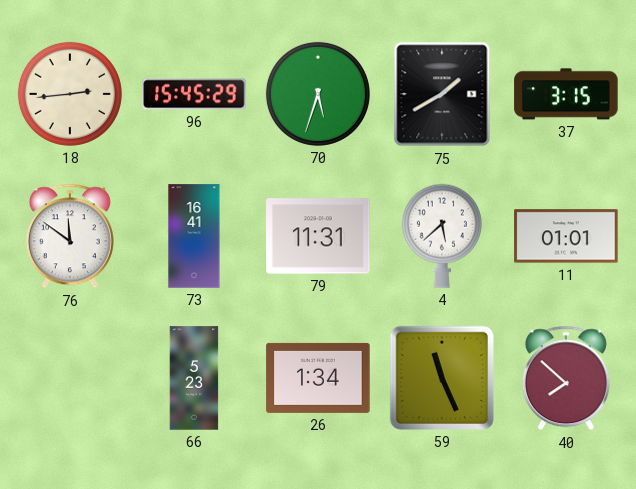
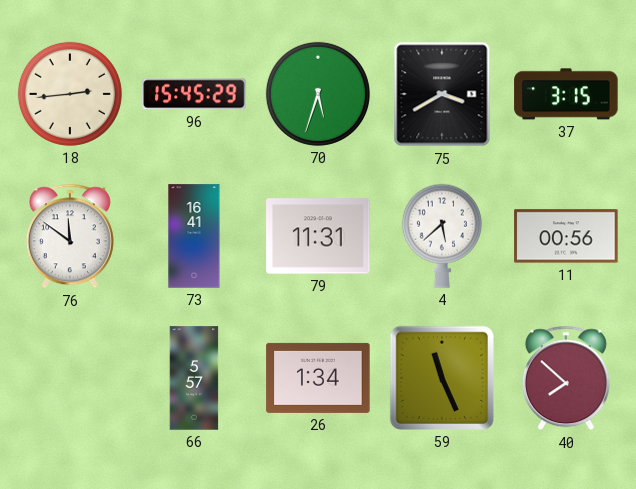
75: 1:40 -> 3:40
11: 01:01 -> 00:56
66: 5:23 -> 5:57
